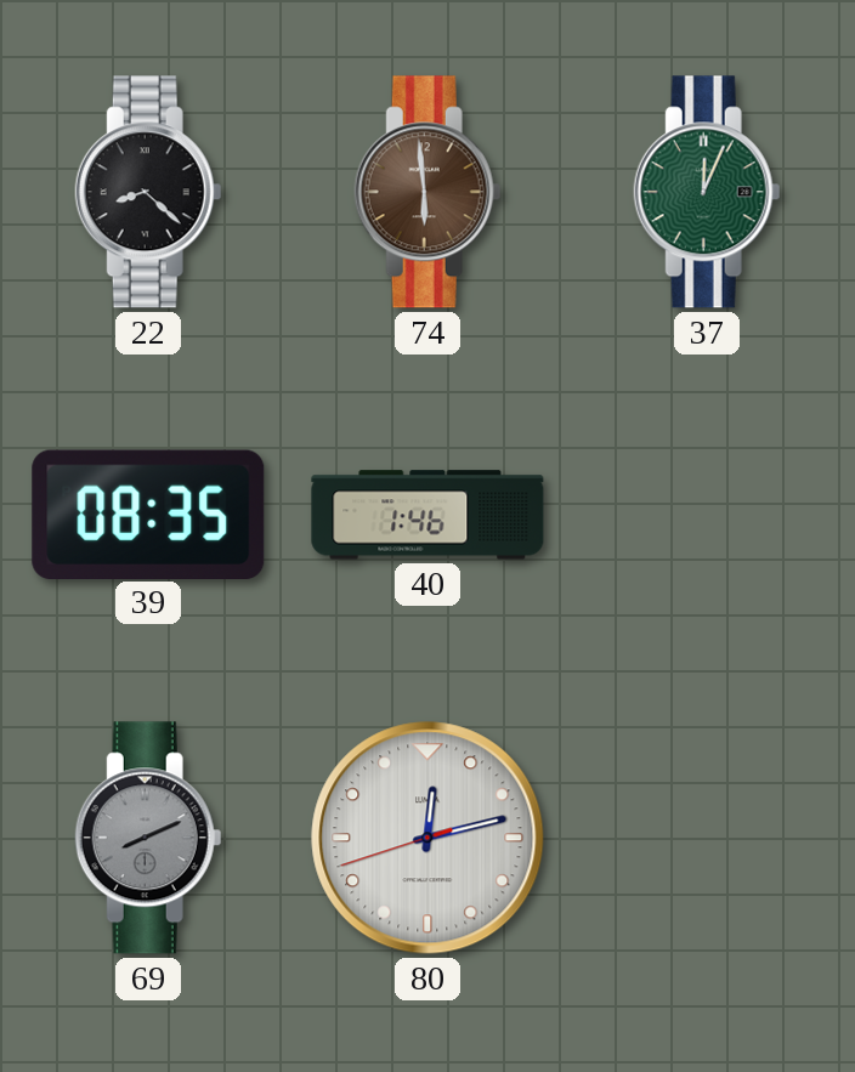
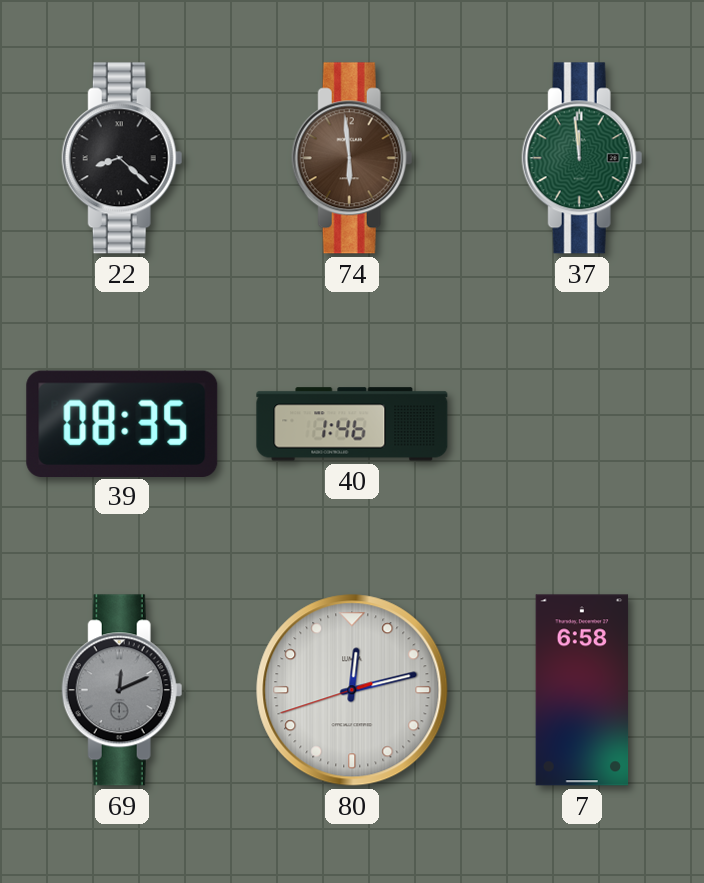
37: 12:04 -> 11:59
69: 8:11 -> 12:11
7: none -> 6:58
